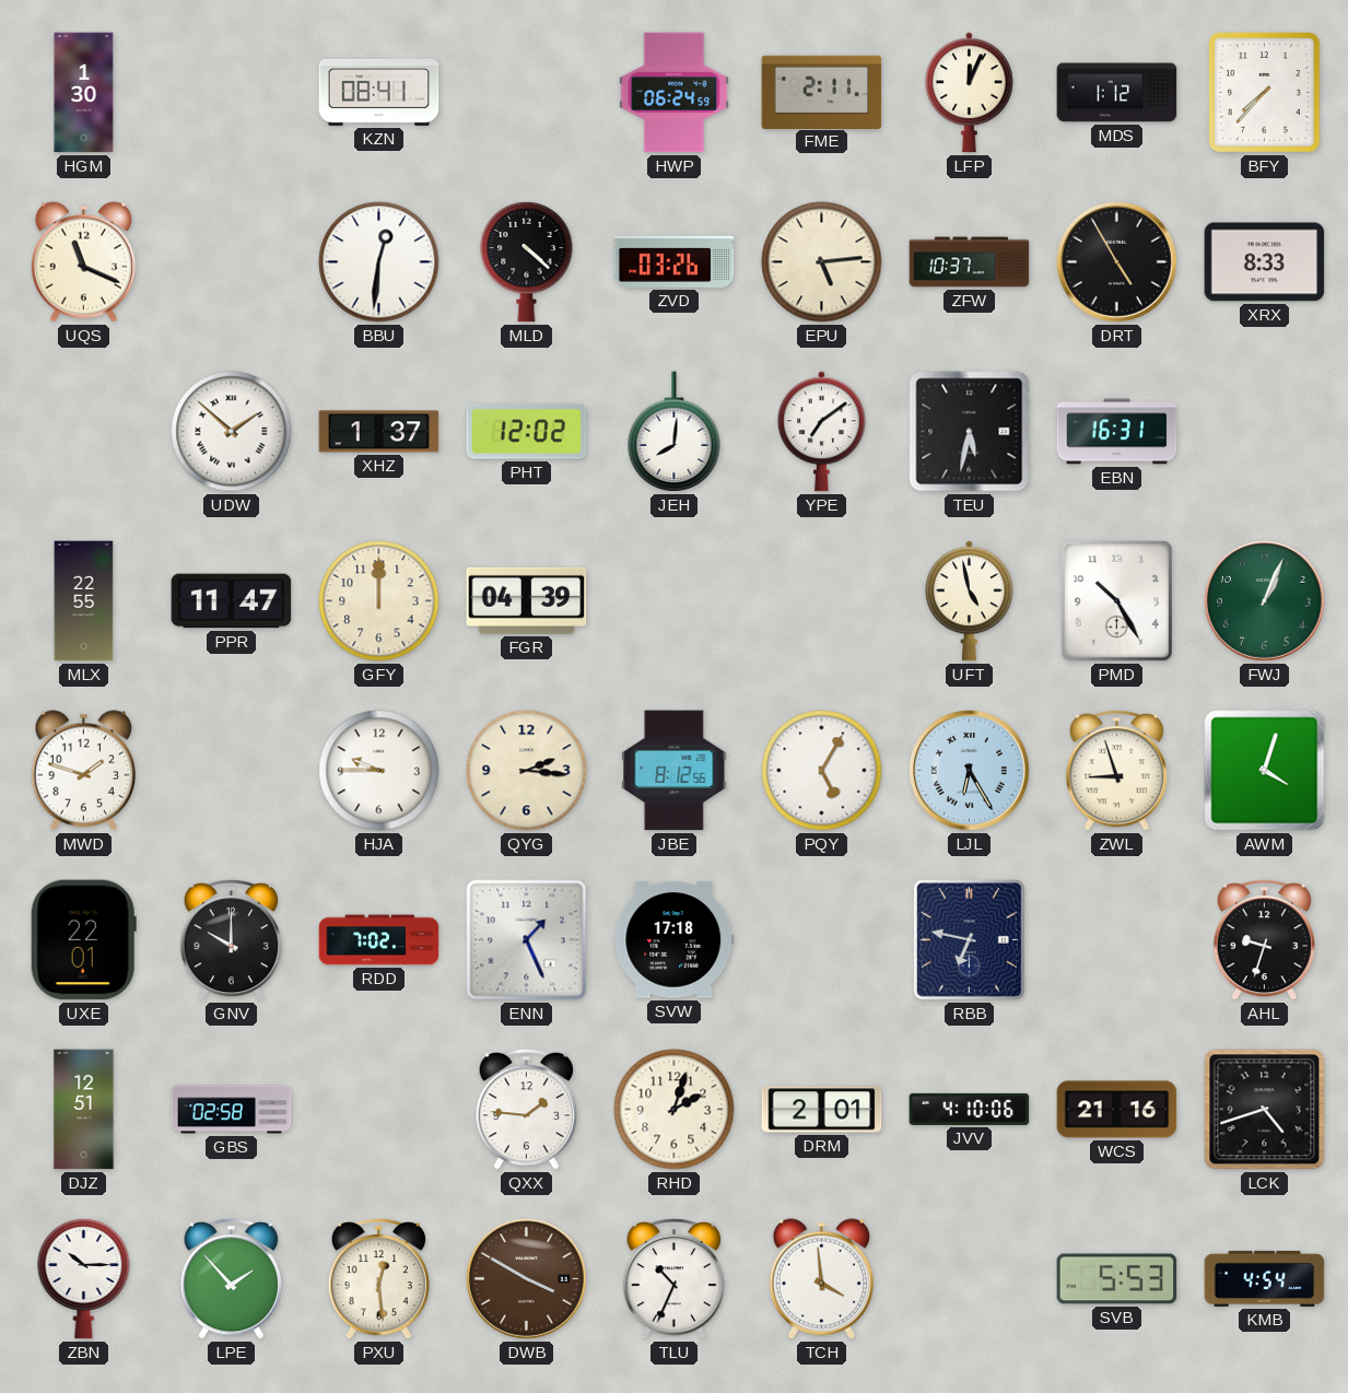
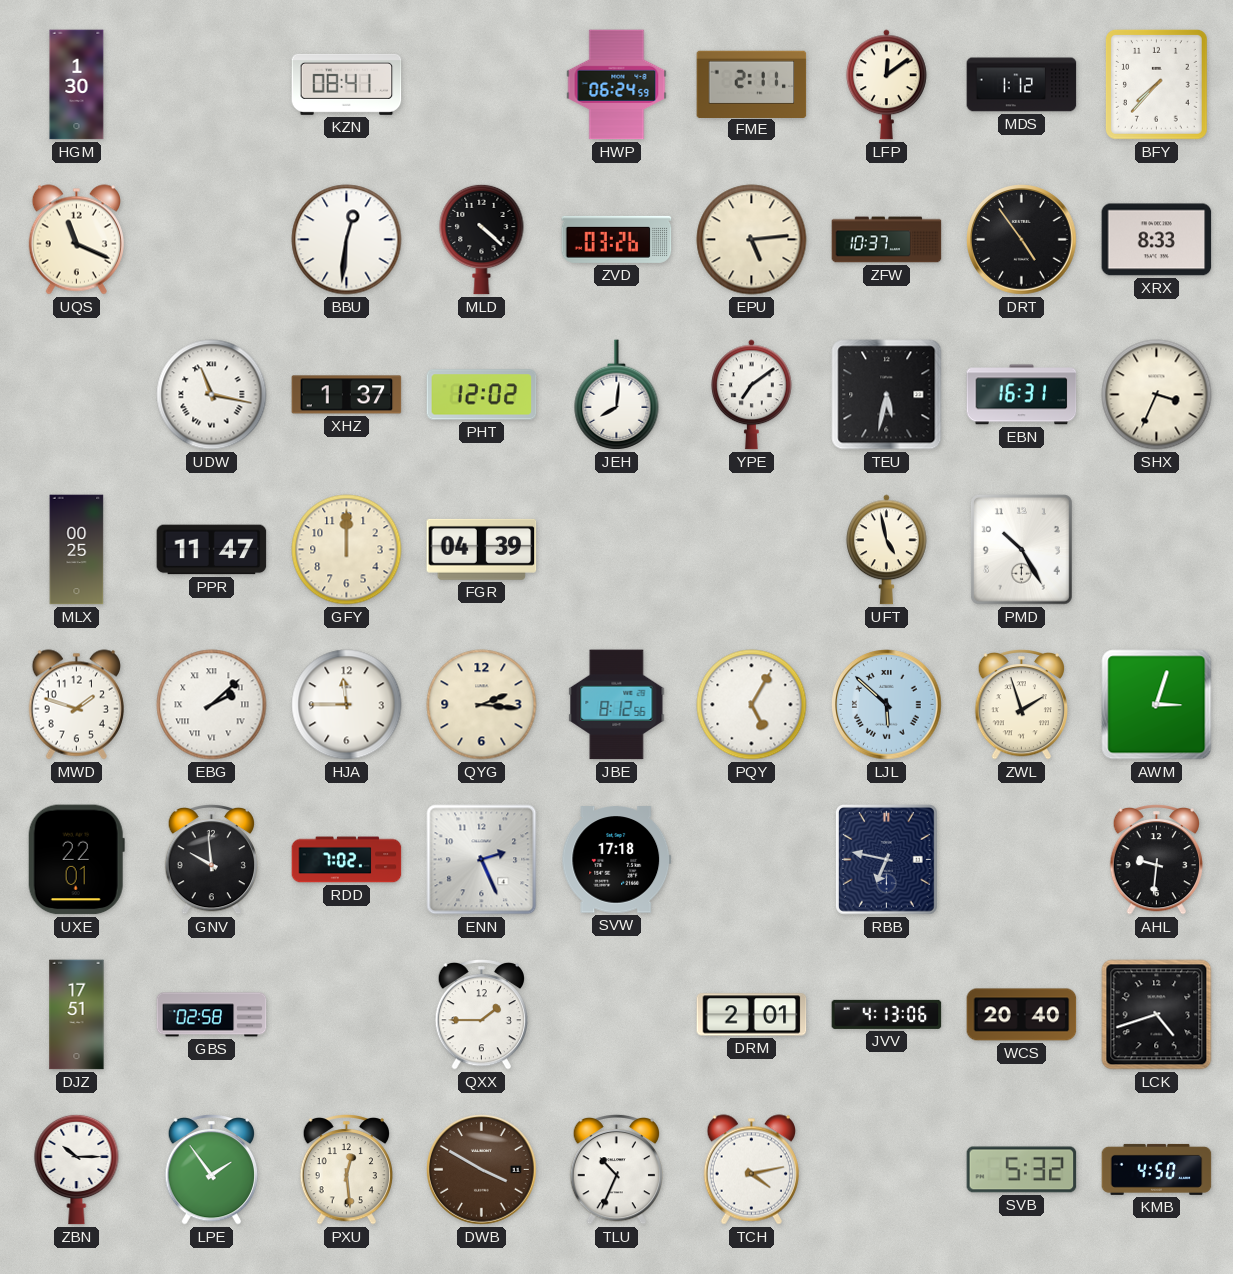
LFP: 12:04 -> 12:09
DRT: 4:55 -> 4:54
UDW: 1:52 -> 11:17
SHX: none -> 3:34
MLX: 22:55 -> 00:25
FWJ: 1:04 -> none
EBG: none -> 2:08
HJA: 9:45 -> 11:45
LJL: 6:25 -> 5:52
ZWL: 8:57 -> 1:57
AWM: 4:03 -> 3:03
GNV: 10:00 -> 9:59
ENN: 1:26 -> 2:26
AHL: 9:33 -> 9:31
DJZ: 12:51 -> 17:51
QXX: 1:46 -> 1:45
RHD: 2:03 -> none
JVV: 4:10 -> 4:13
WCS: 21:16 -> 20:40
LPE: 1:53 -> 1:54
TCH: 3:59 -> 4:13
SVB: 5:53 -> 5:32
KMB: 4:54 -> 4:50
